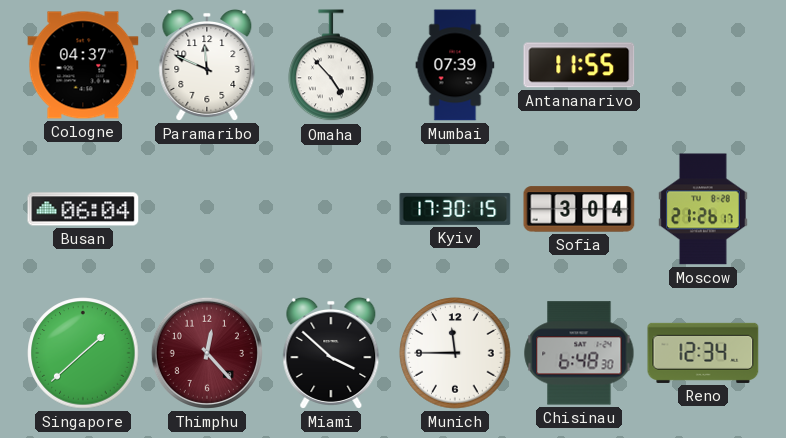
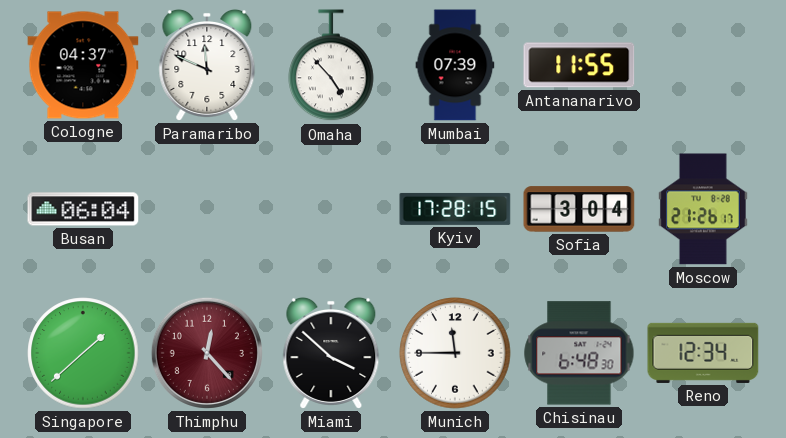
Kyiv: 17:30 -> 17:28
